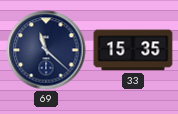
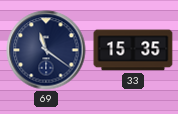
69: 11:22 -> 11:21
